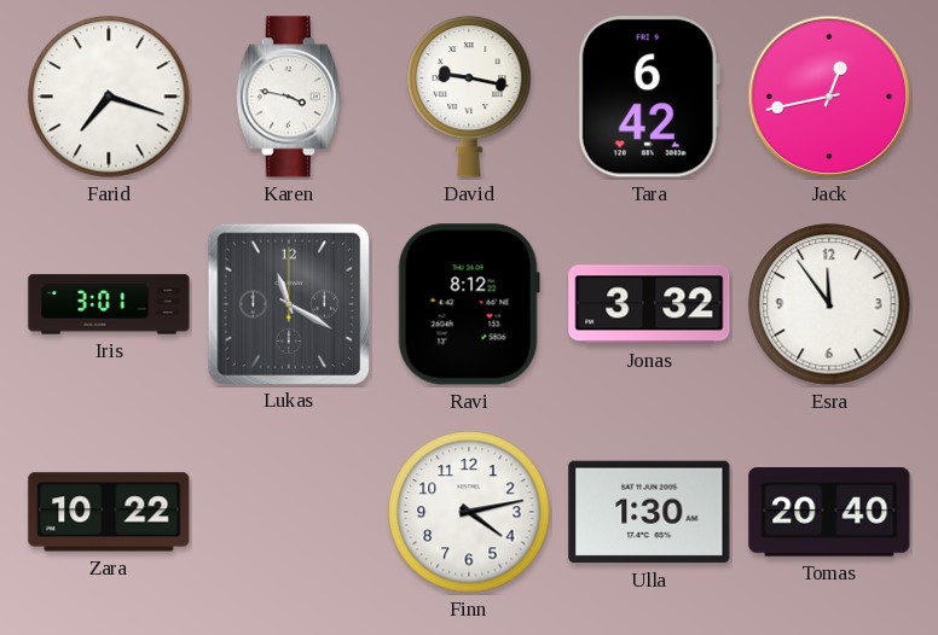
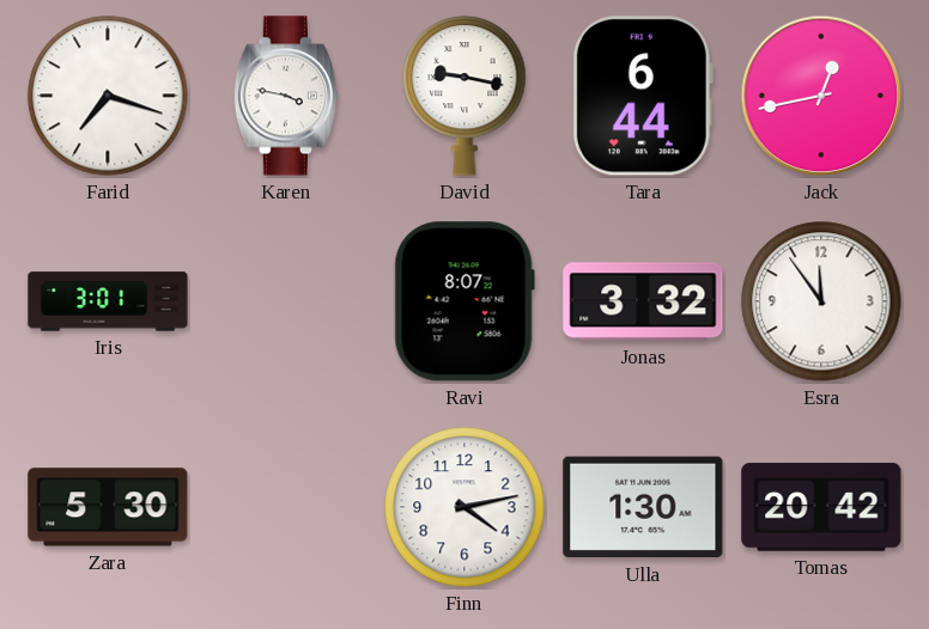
Tara: 6:42 -> 6:44
Lukas: 11:20 -> none
Ravi: 8:12 -> 8:07
Zara: 10:22 -> 5:30
Tomas: 20:40 -> 20:42
